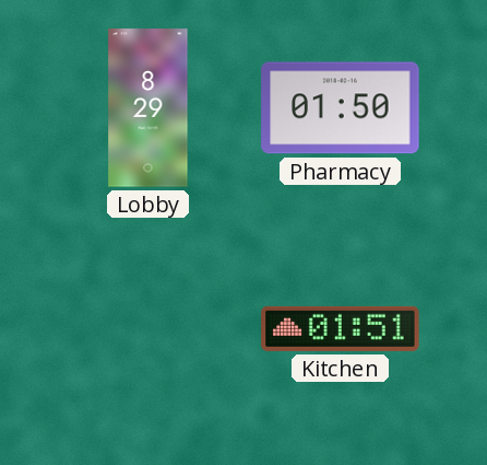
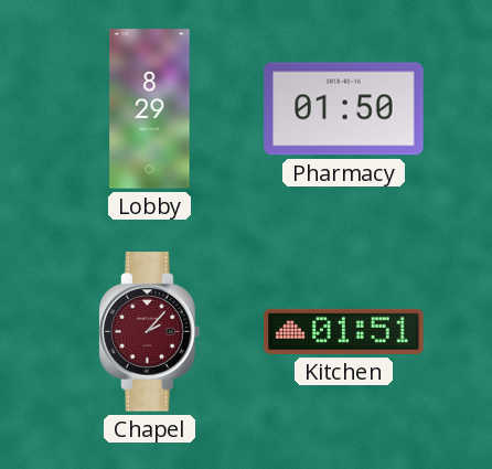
Chapel: none -> 2:07
